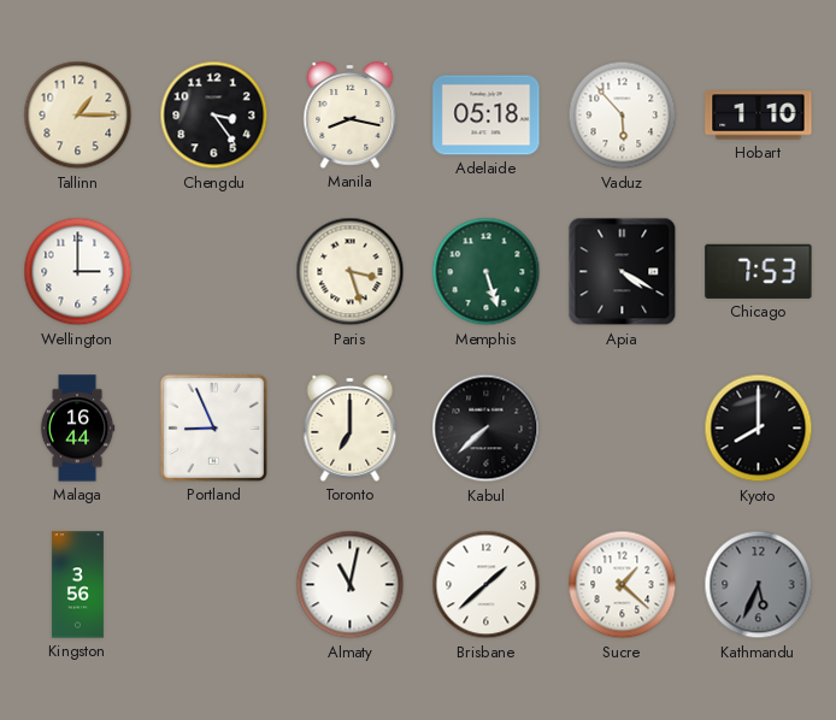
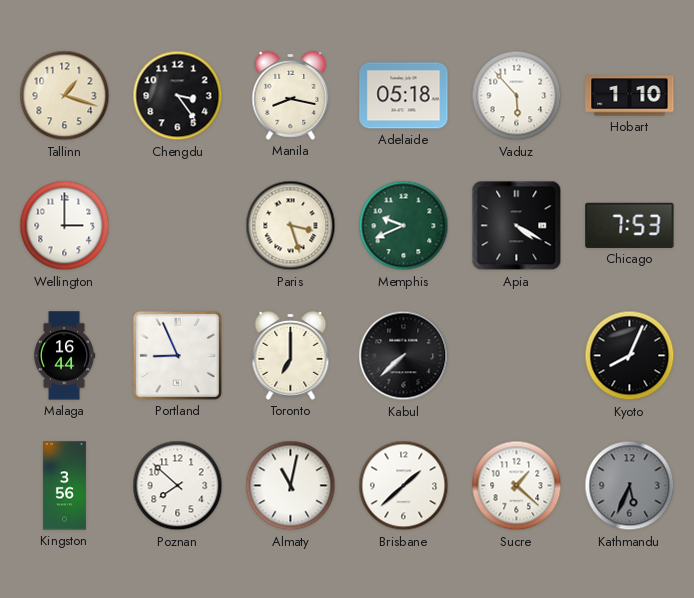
Tallinn: 1:15 -> 1:18
Memphis: 5:27 -> 9:41
Kyoto: 8:00 -> 8:04
Poznan: none -> 7:52
